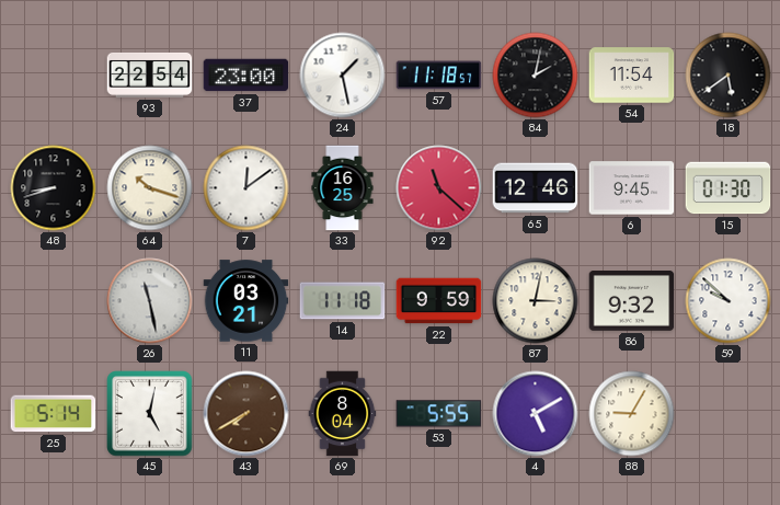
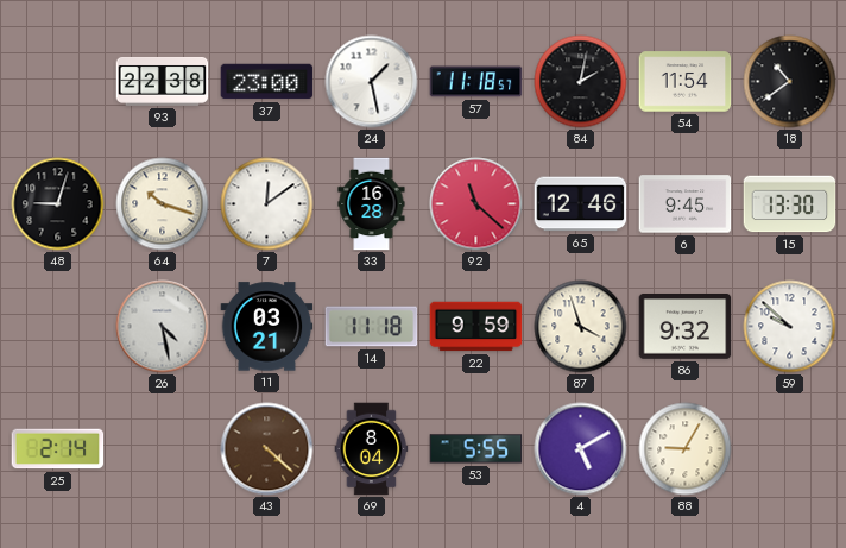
93: 22:54 -> 22:38
18: 5:39 -> 10:39
48: 8:42 -> 9:03
33: 16:25 -> 16:28
15: 01:30 -> 13:30
26: 11:28 -> 4:28
87: 3:02 -> 3:57
25: 5:14 -> 2:14
45: 5:02 -> none
43: 7:40 -> 4:22
